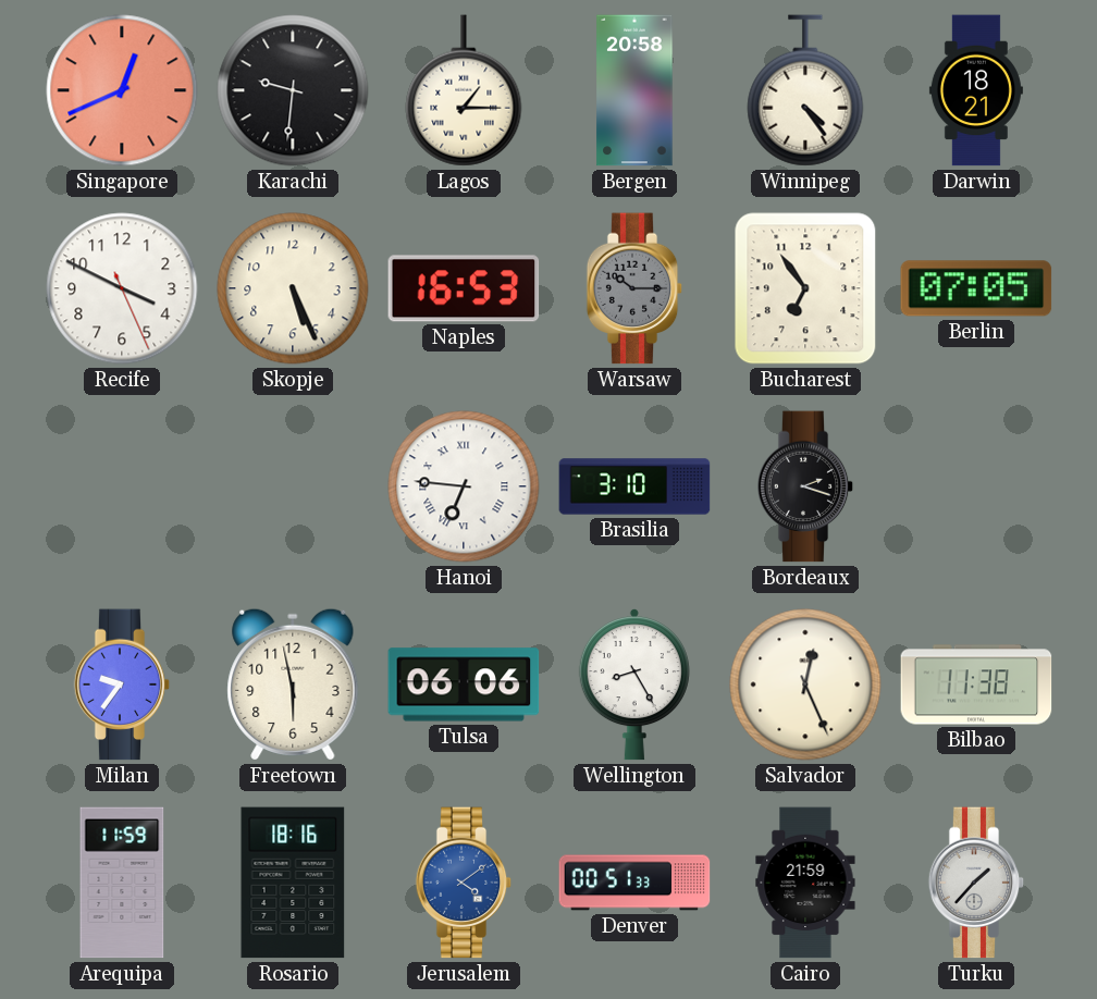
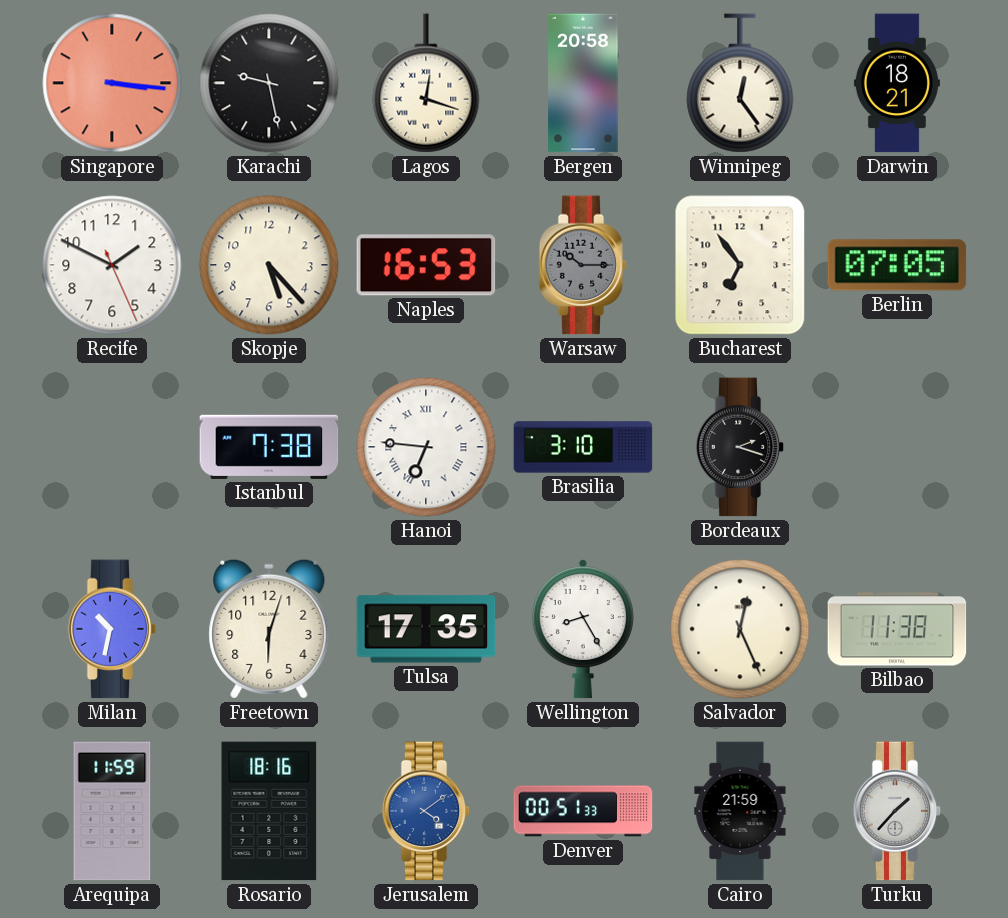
Singapore: 12:41 -> 3:16
Karachi: 9:31 -> 9:28
Lagos: 1:15 -> 12:18
Winnipeg: 4:24 -> 12:24
Recife: 3:49 -> 1:49
Skopje: 5:26 -> 5:23
Istanbul: none -> 7:38
Milan: 9:36 -> 10:32
Freetown: 5:58 -> 6:03
Tulsa: 06:06 -> 17:35
